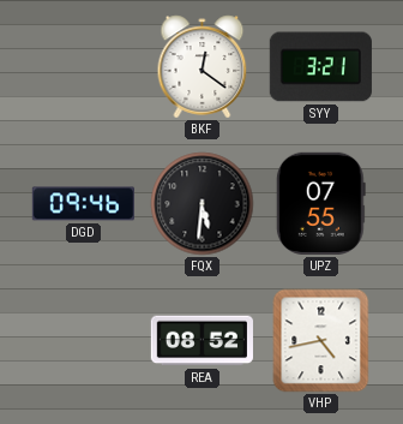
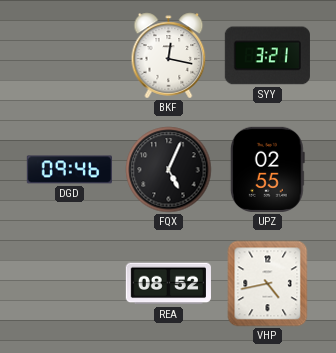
BKF: 12:21 -> 12:17
FQX: 5:31 -> 5:04
UPZ: 07:55 -> 02:55
